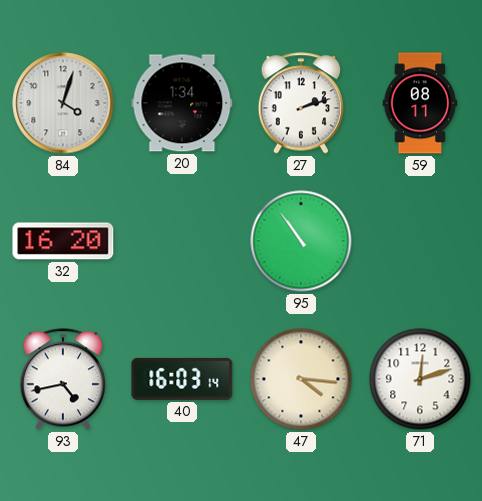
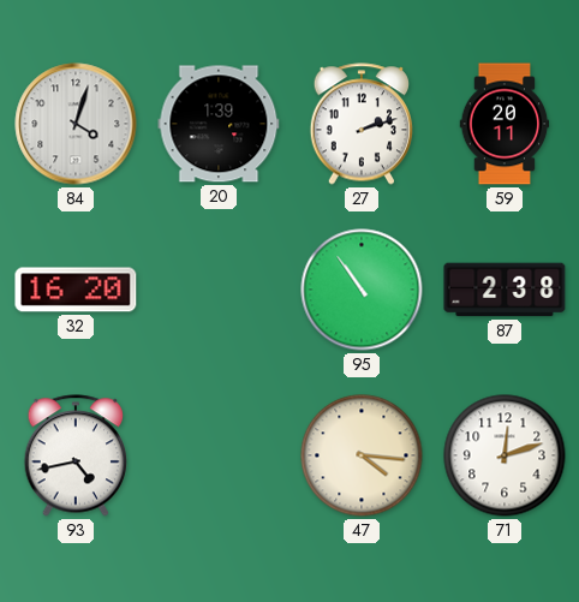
20: 1:34 -> 1:39
59: 08:11 -> 20:11
87: none -> 2:38
40: 16:03 -> none
